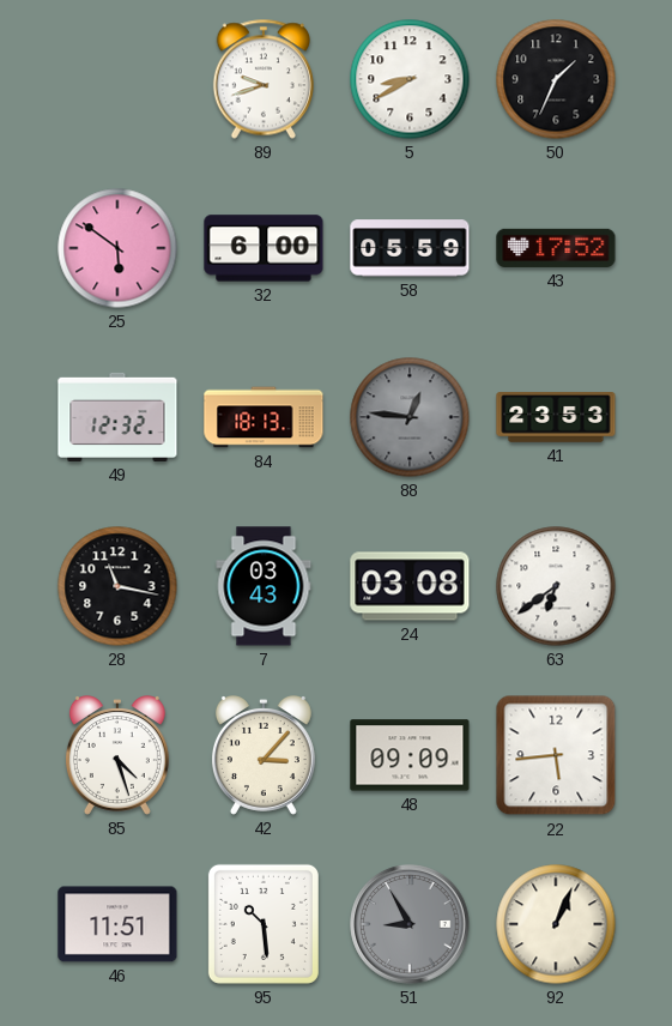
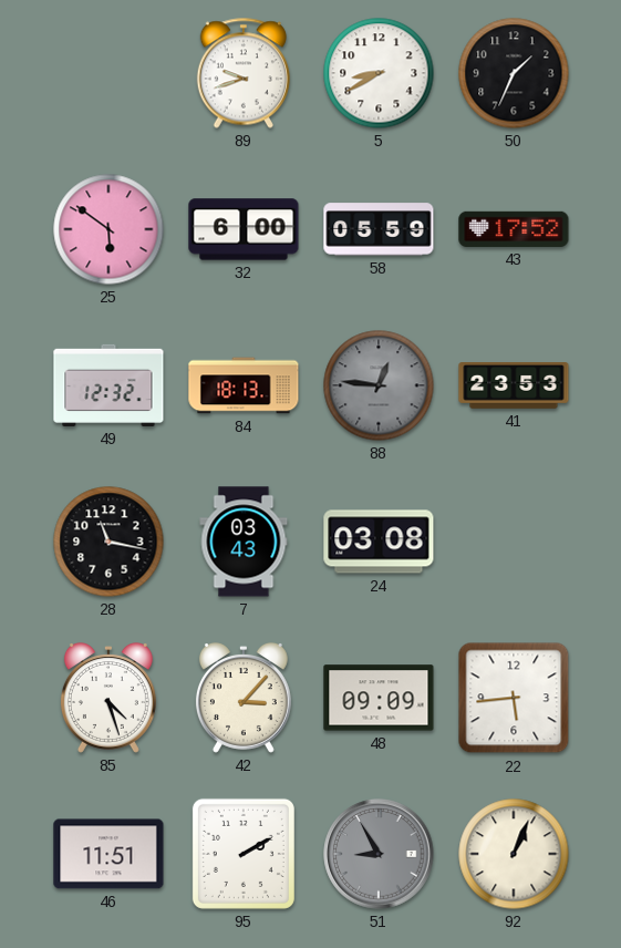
63: 6:39 -> none
95: 10:29 -> 2:10
